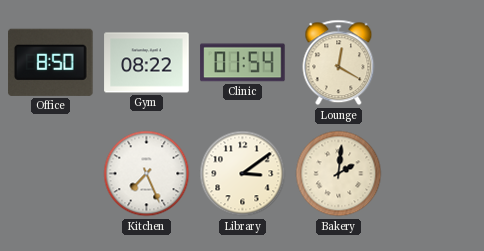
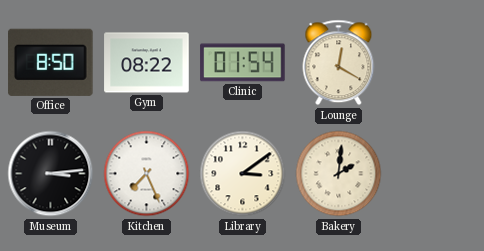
Museum: none -> 3:14
